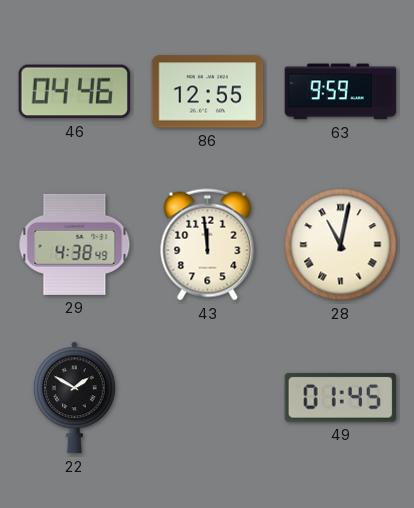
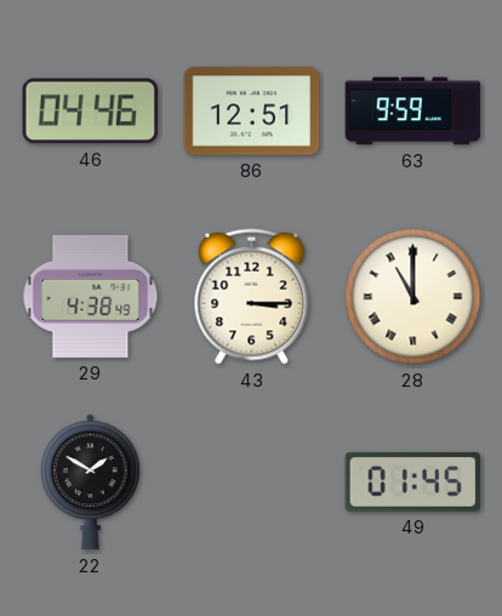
86: 12:55 -> 12:51
43: 11:59 -> 3:15
28: 11:02 -> 11:00
